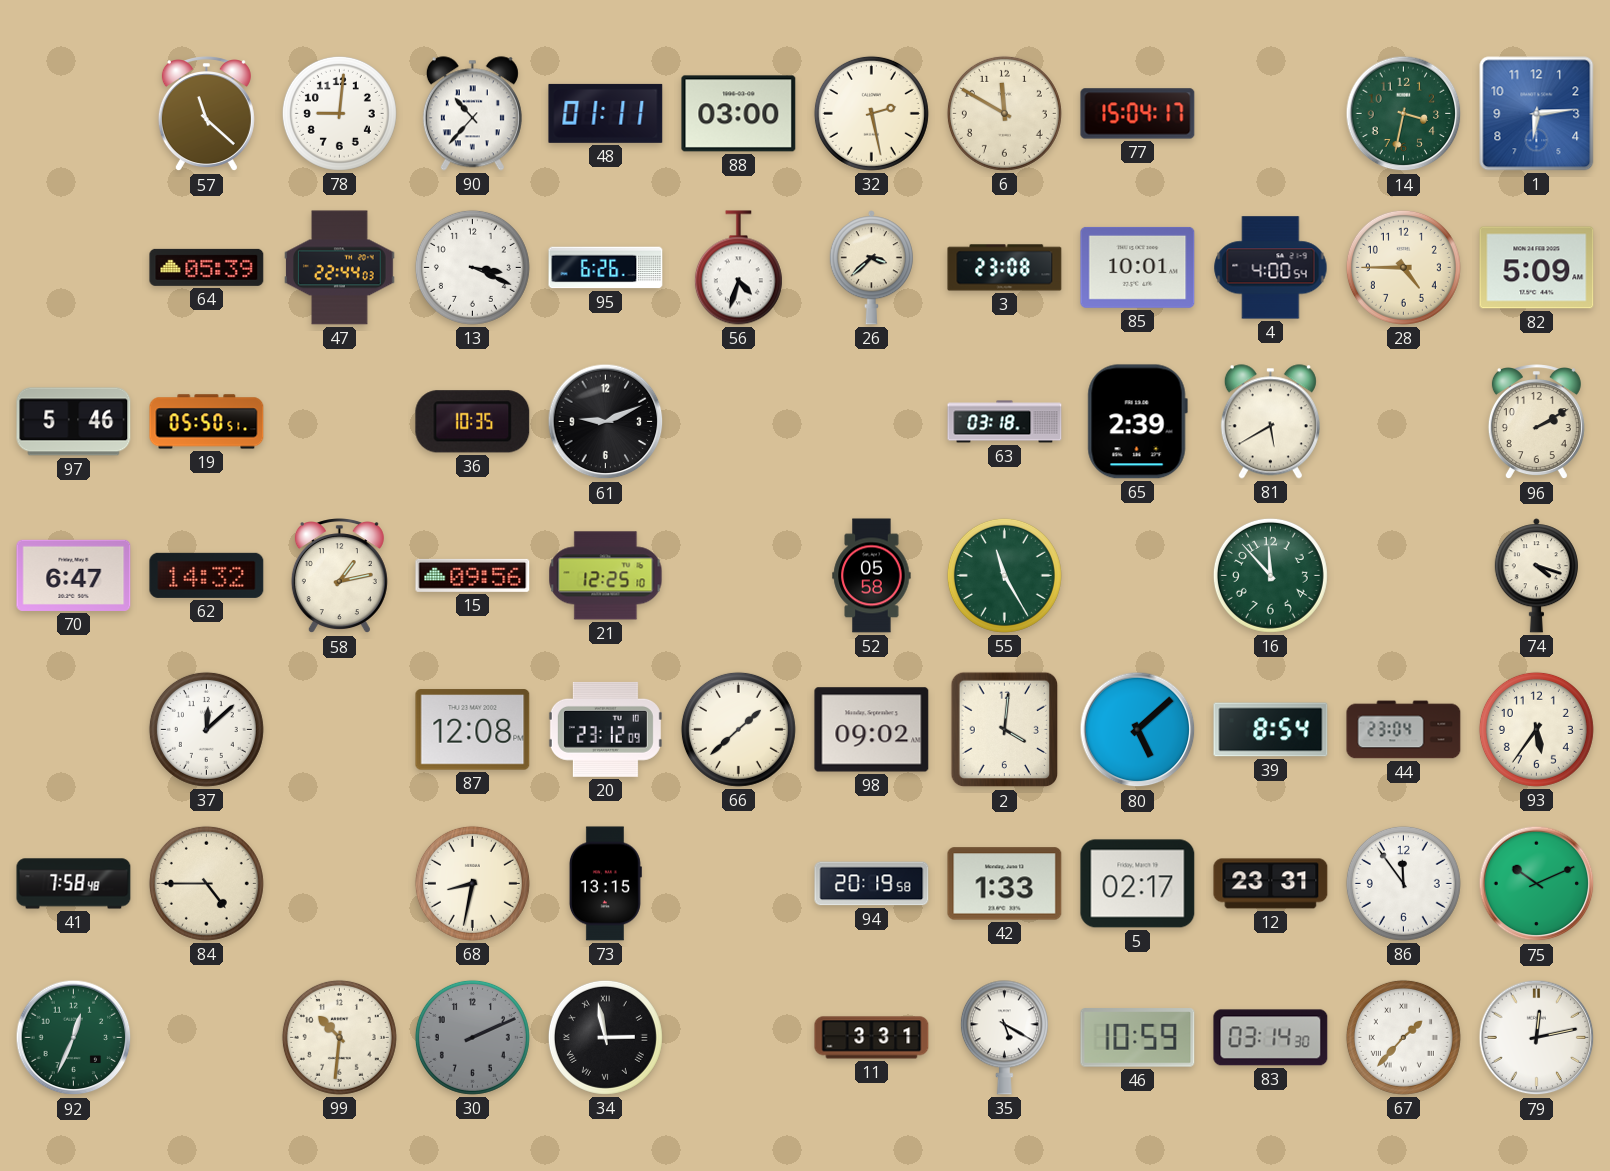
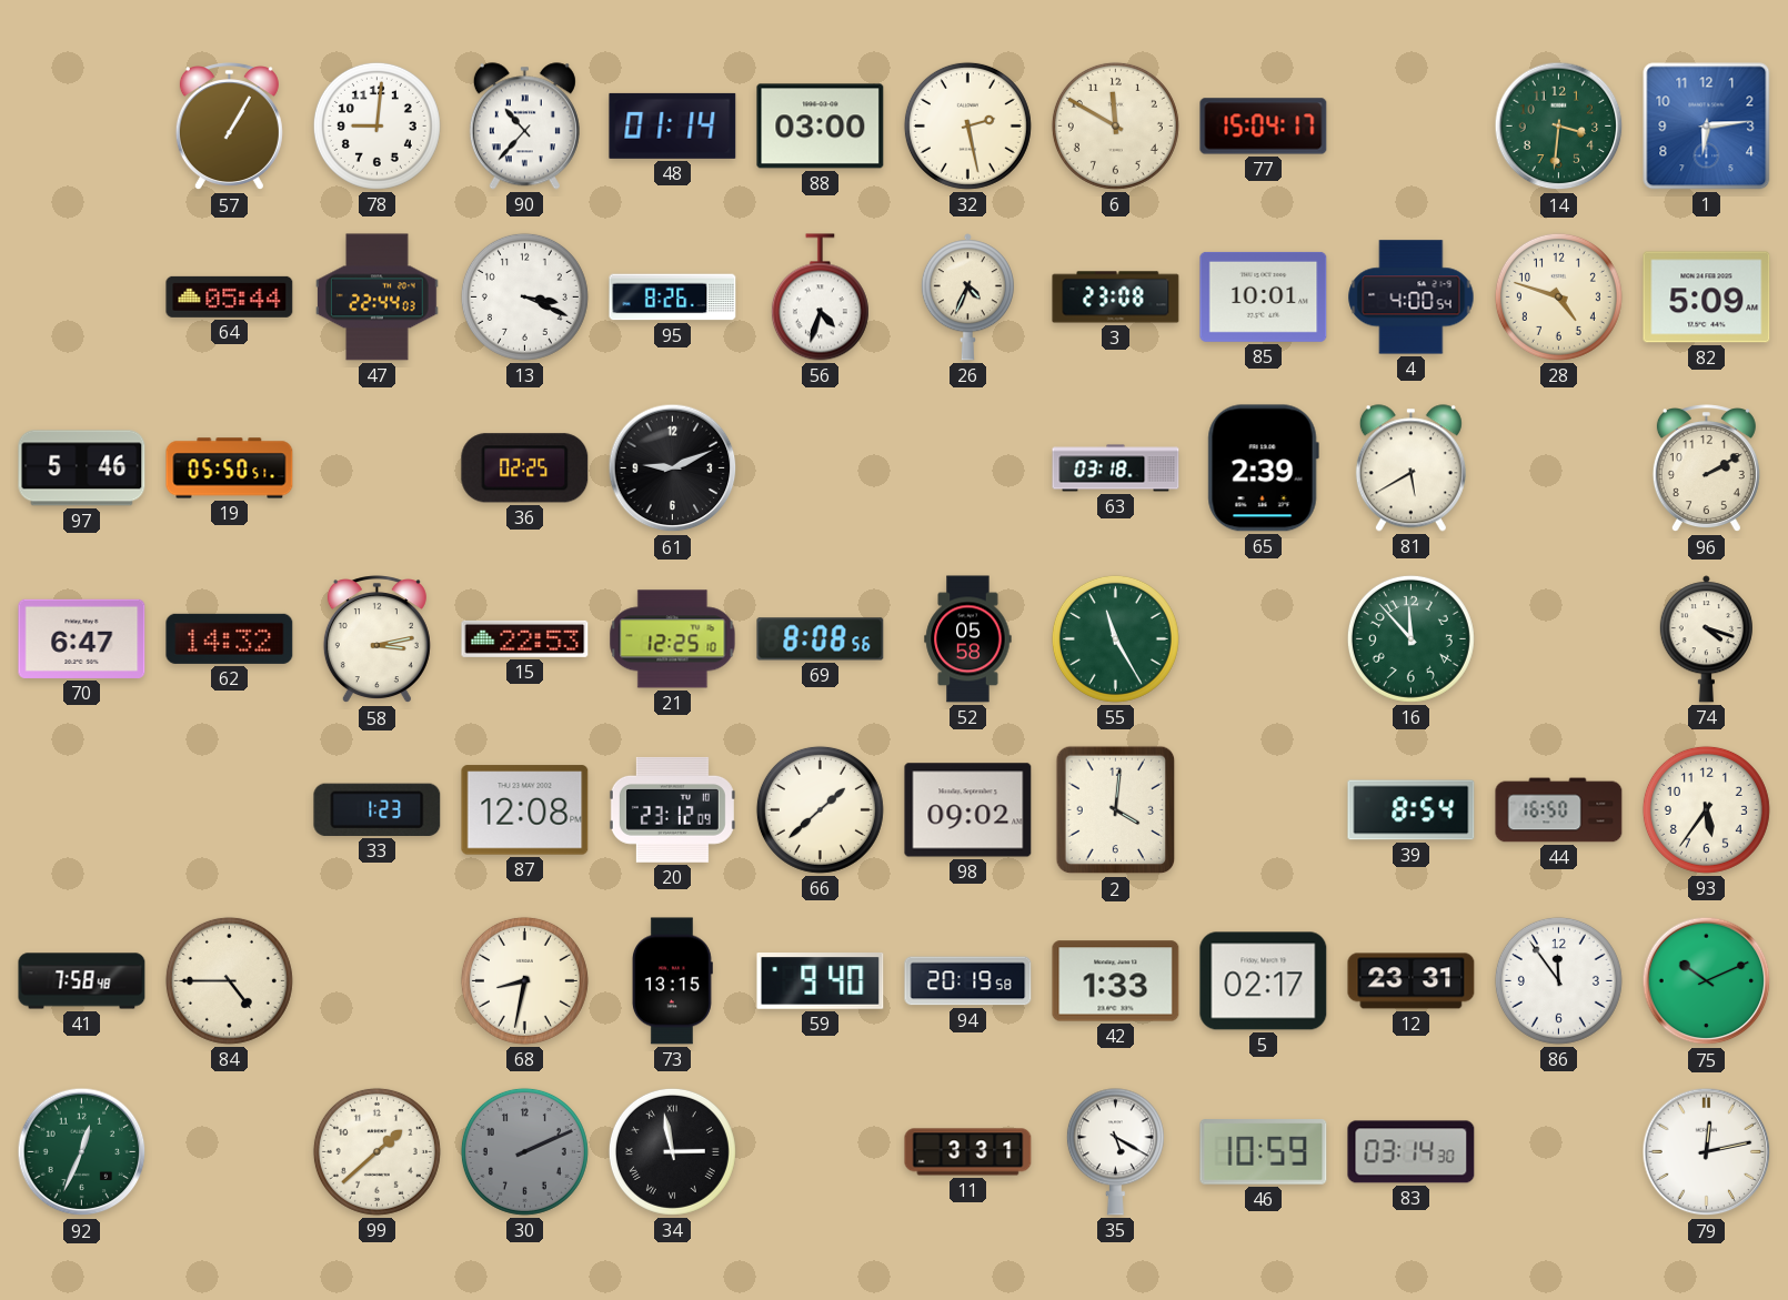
57: 11:22 -> 1:05
48: 01:11 -> 01:14
14: 3:32 -> 3:31
64: 05:39 -> 05:44
95: 6:26 -> 8:26
26: 3:38 -> 4:34
28: 4:45 -> 4:48
36: 10:35 -> 02:25
58: 1:13 -> 3:13
15: 09:56 -> 22:53
69: none -> 8:08
37: 12:08 -> none
33: none -> 1:23
80: 5:08 -> none
44: 23:04 -> 16:50
59: none -> 9:40
99: 10:31 -> 1:38
67: 1:37 -> none
